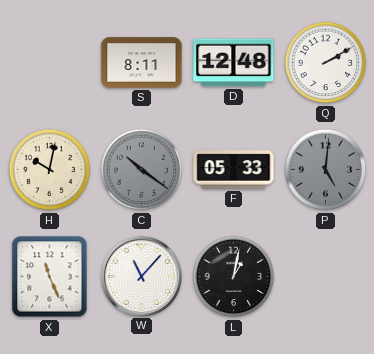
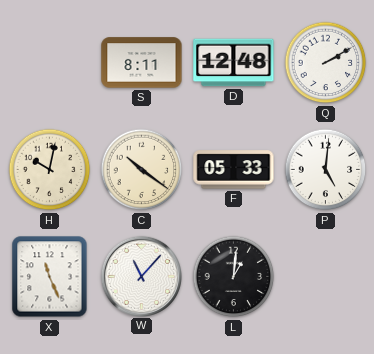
C dial: grey -> cream
P dial: grey -> white
L: 1:02 -> 1:01
